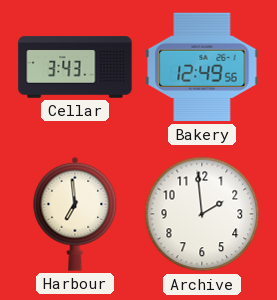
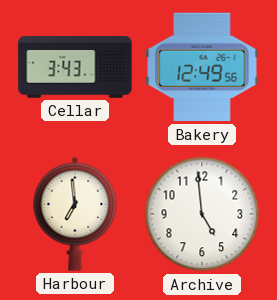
Archive: 1:59 -> 4:59
